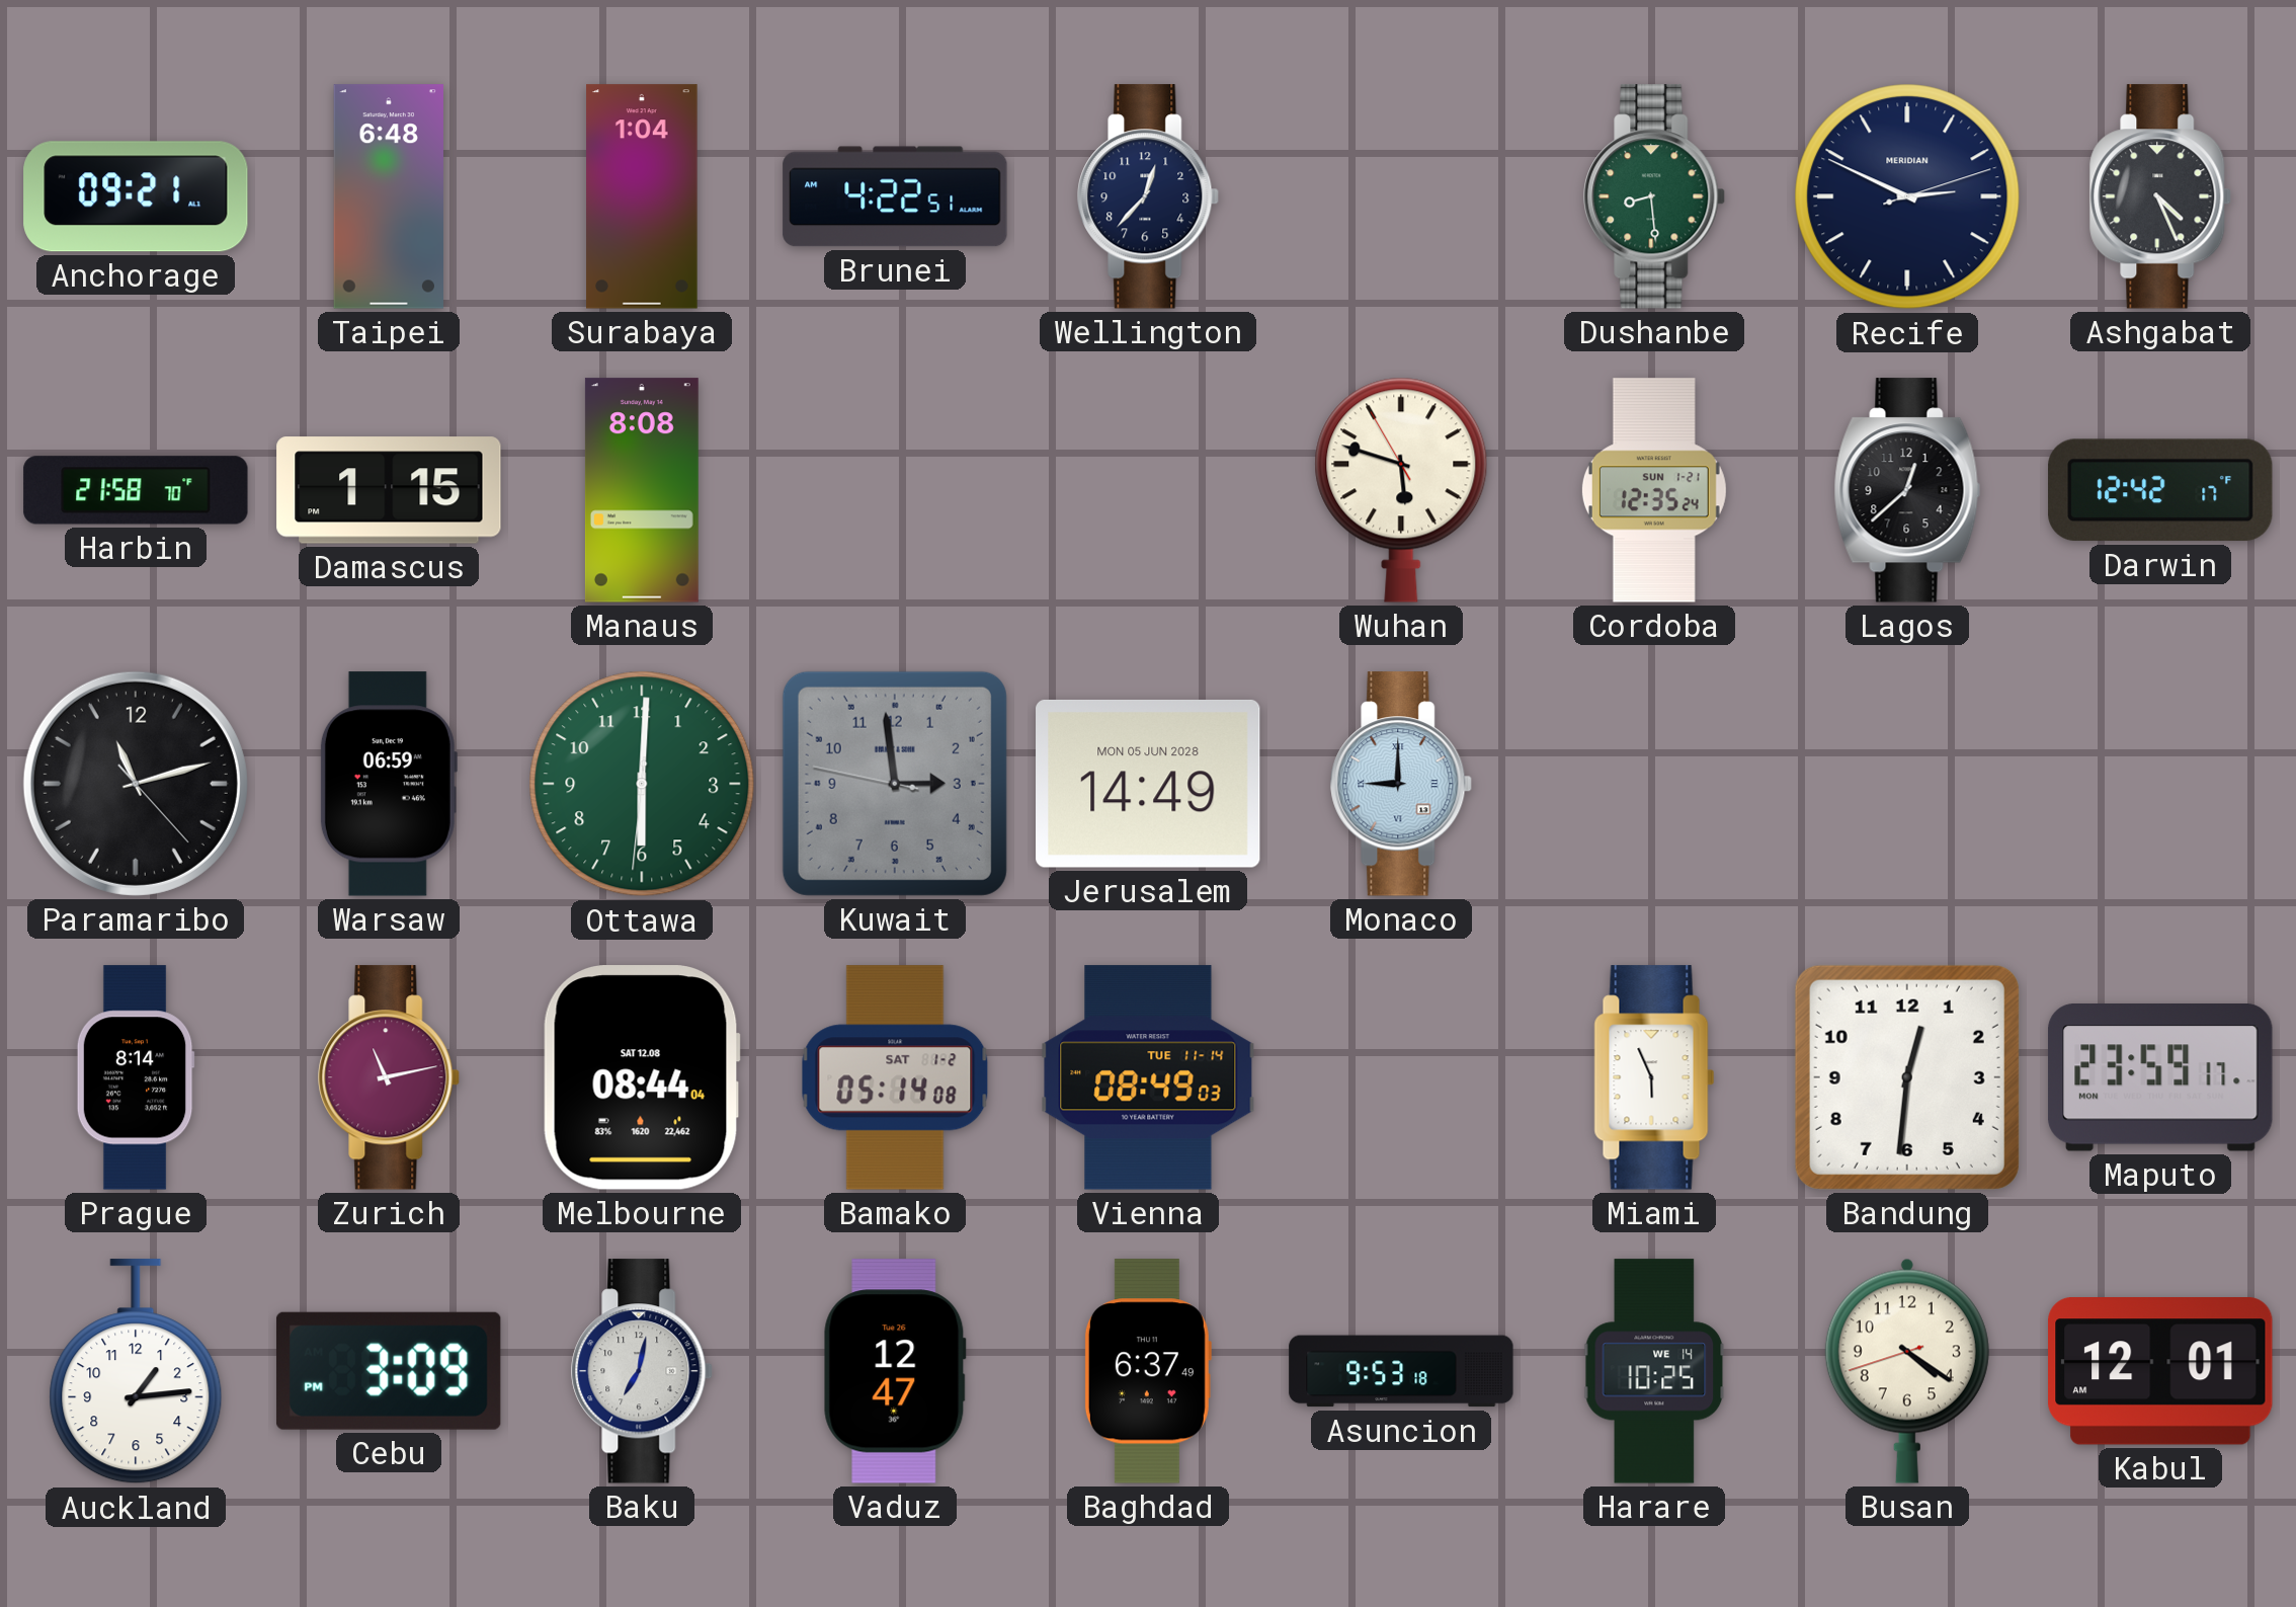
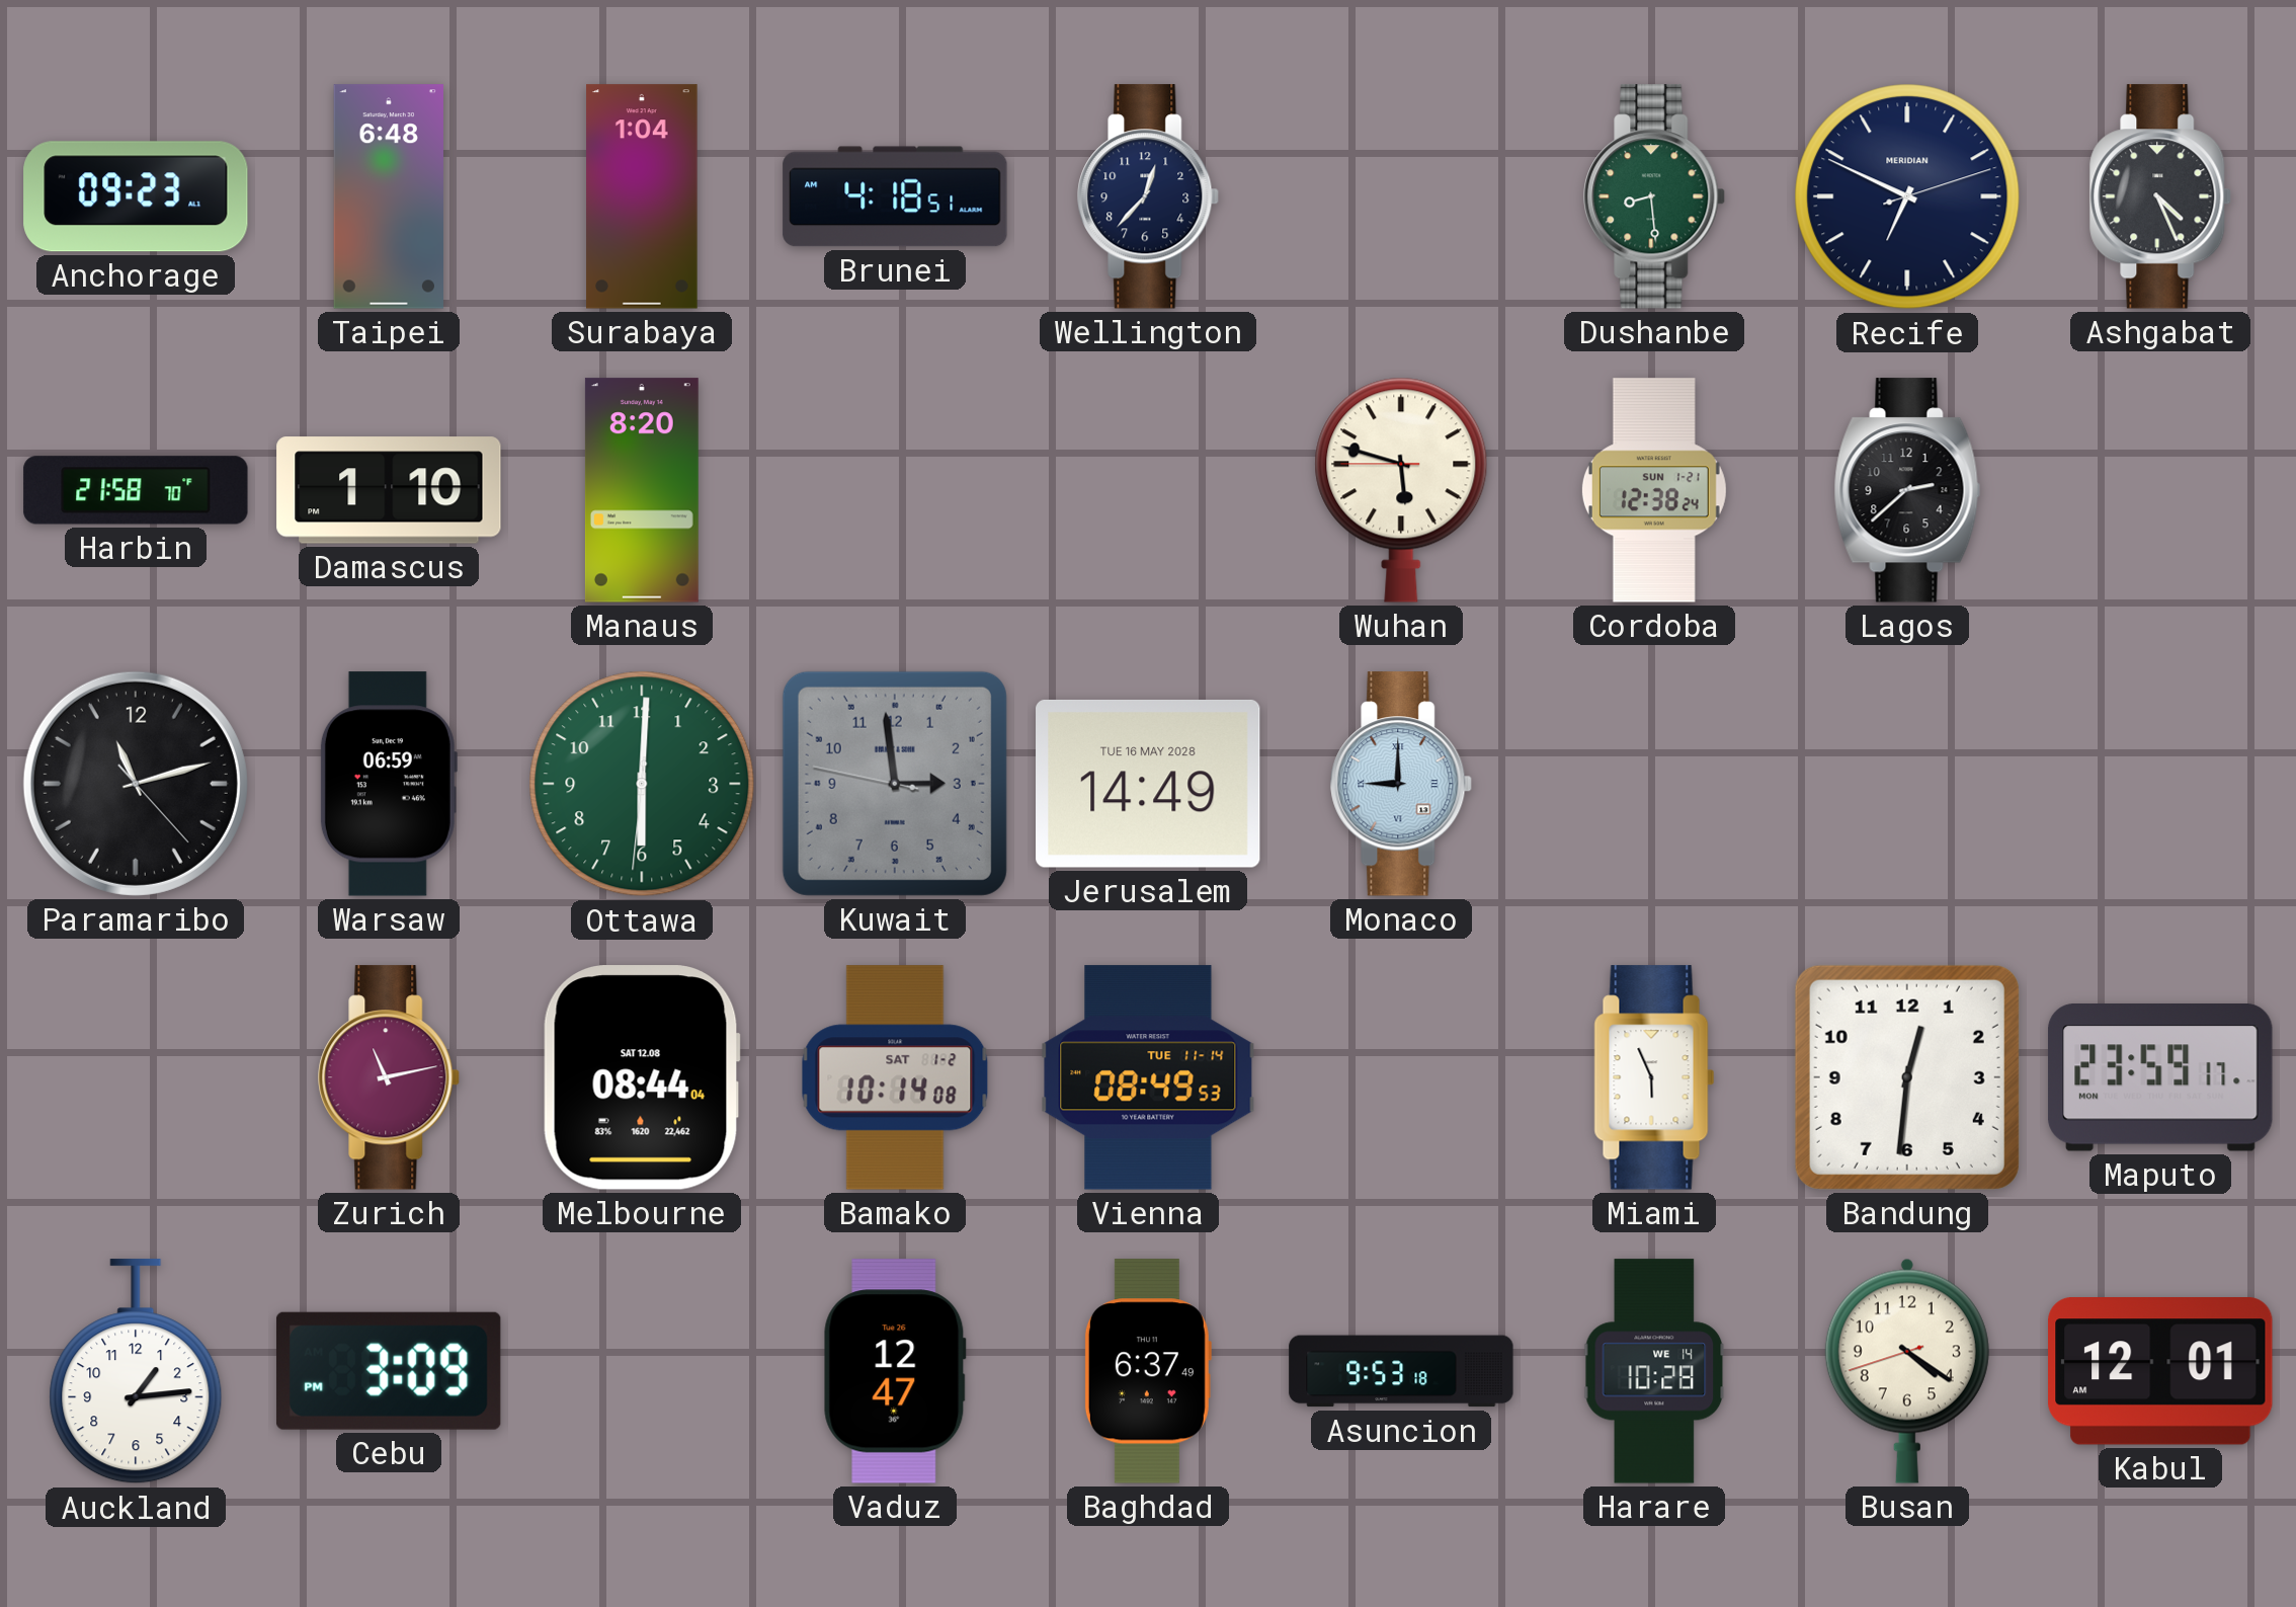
Anchorage: 09:21 -> 09:23
Brunei: 4:22 -> 4:18
Recife: 2:49 -> 6:49
Damascus: 1:15 -> 1:10
Manaus: 8:08 -> 8:20
Wuhan: 5:47:55 -> 5:47:45
Cordoba: 12:35 -> 12:38
Lagos: 12:38 -> 2:38
Darwin: 12:42 -> none
Jerusalem date: MON 05 JUN 2028 -> TUE 16 MAY 2028
Prague: 8:14 -> none
Bamako: 05:14 -> 10:14
Vienna: 08:49:03 -> 08:49:53
Baku: 7:02 -> none
Harare: 10:25 -> 10:28
